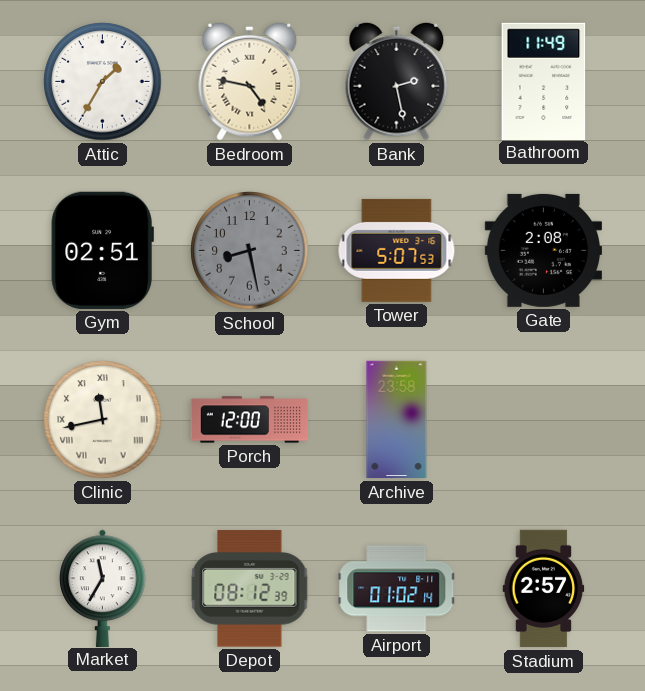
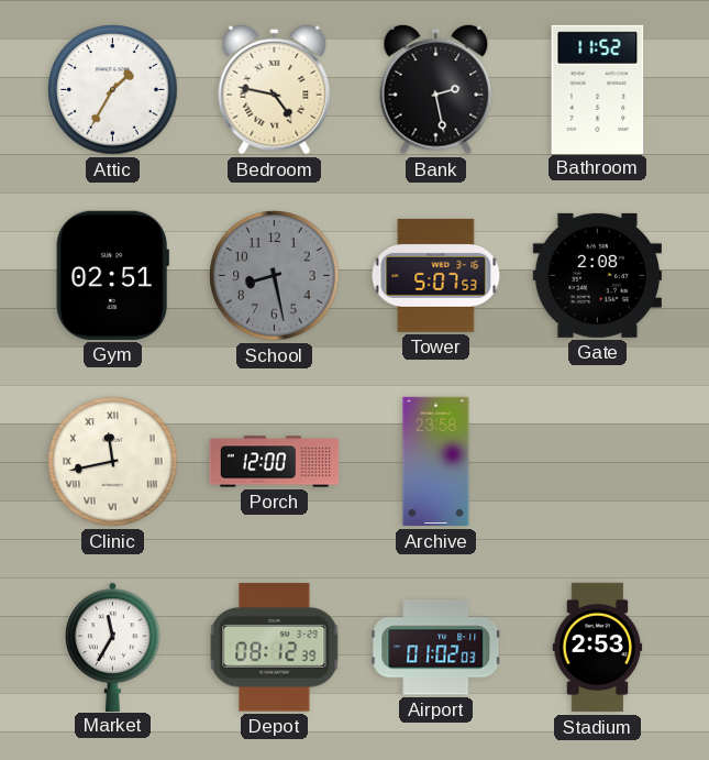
Bathroom: 11:49 -> 11:52
Airport: 01:02:14 -> 01:02:03
Stadium: 2:57 -> 2:53
